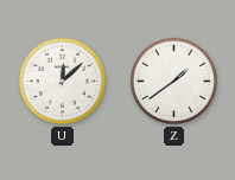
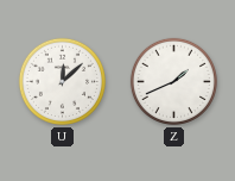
Z: 1:39 -> 1:41
